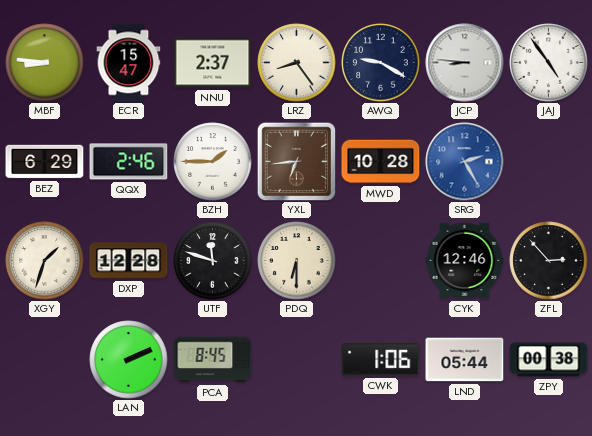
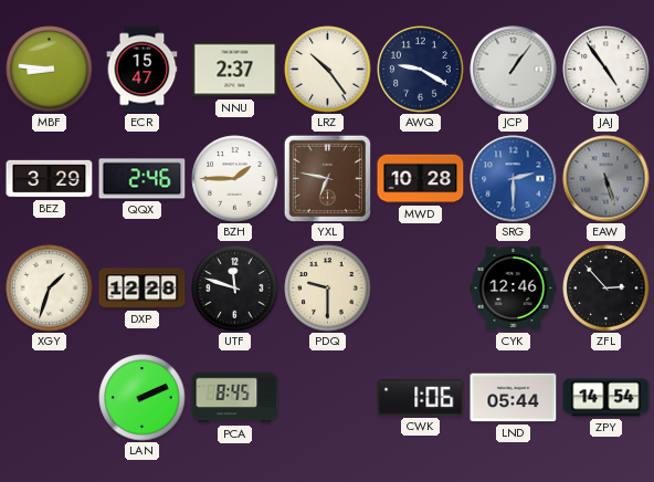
LRZ: 8:24 -> 10:24
JCP: 8:46 -> 1:06
BEZ: 6:29 -> 3:29
YXL: 6:44 -> 6:47
SRG: 2:25 -> 2:30
EAW: none -> 5:27
PDQ: 6:30 -> 9:30
ZPY: 00:38 -> 14:54
